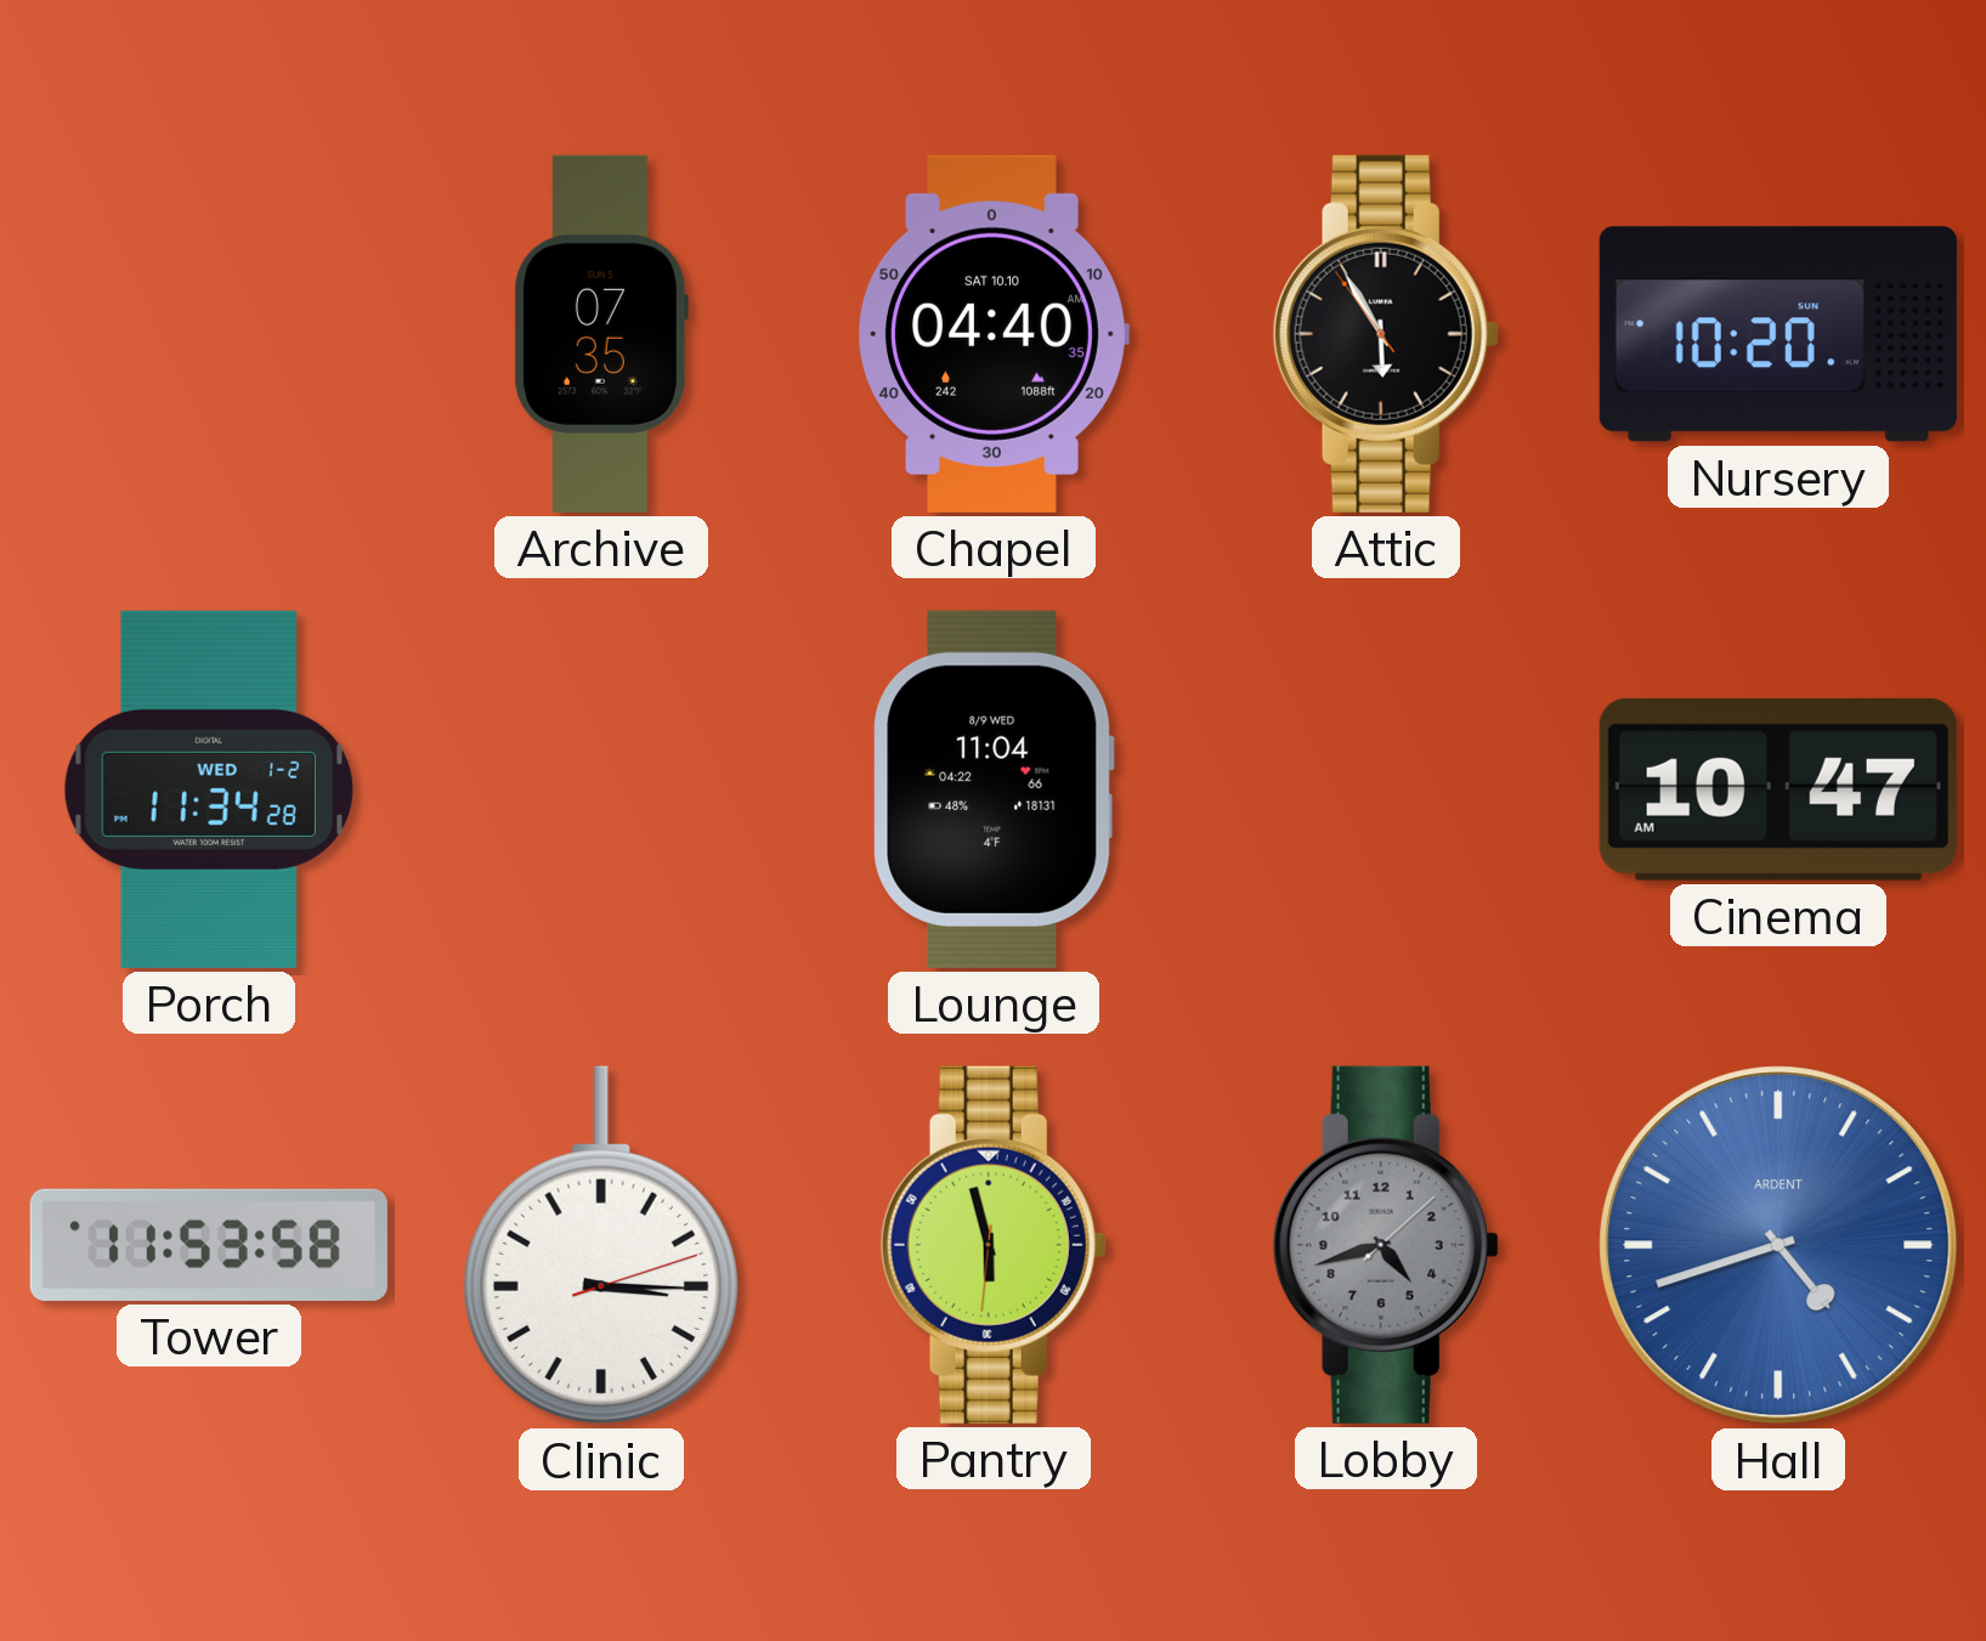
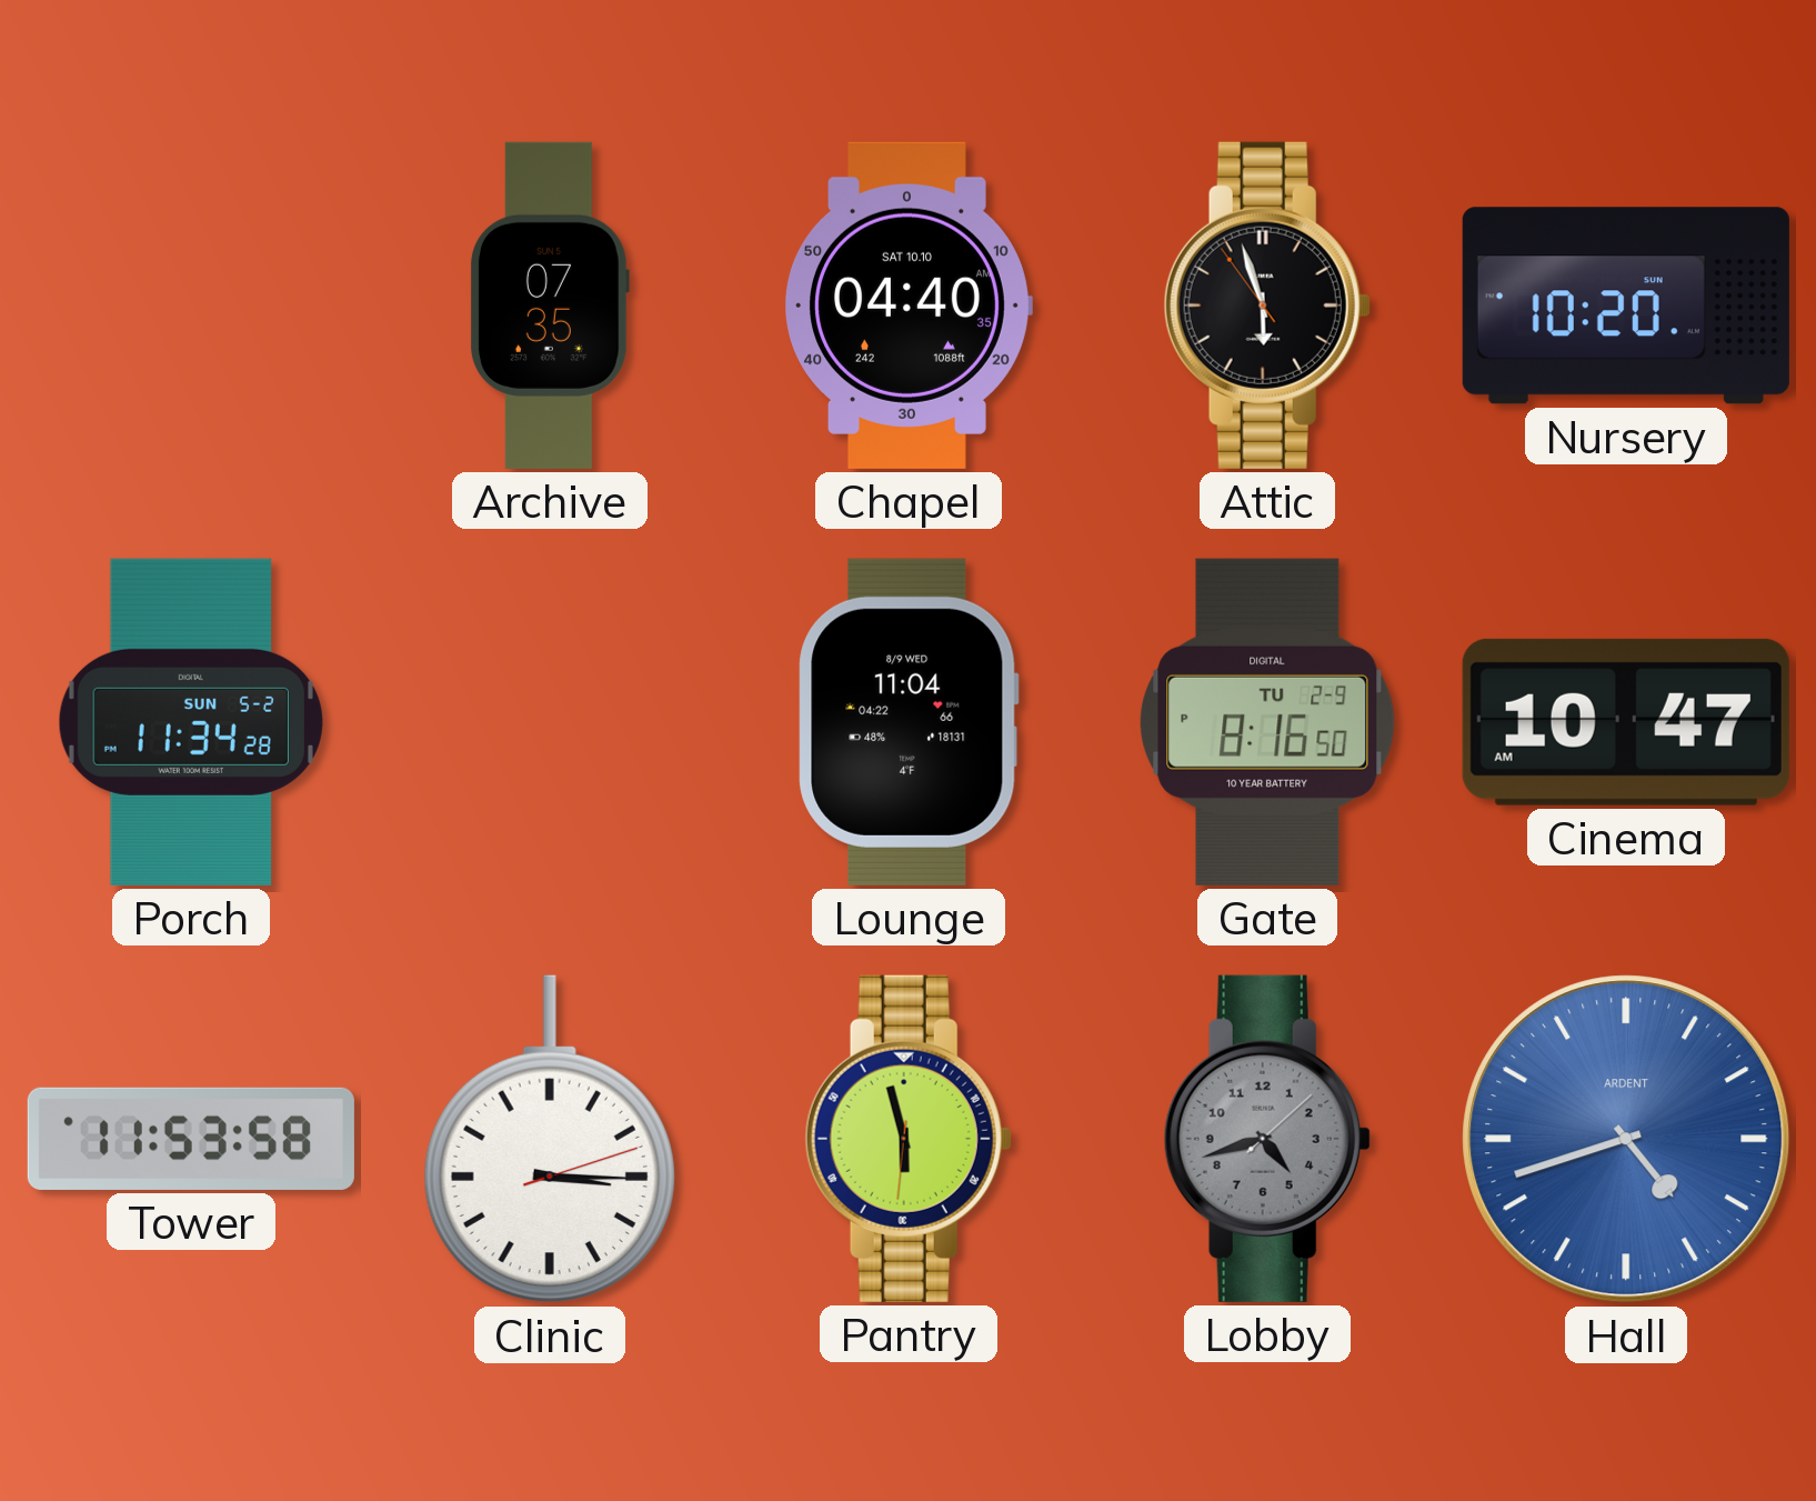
Attic: 5:54 -> 5:56
Porch date: WED 1-2 -> SUN 5-2
Gate: none -> 8:16
